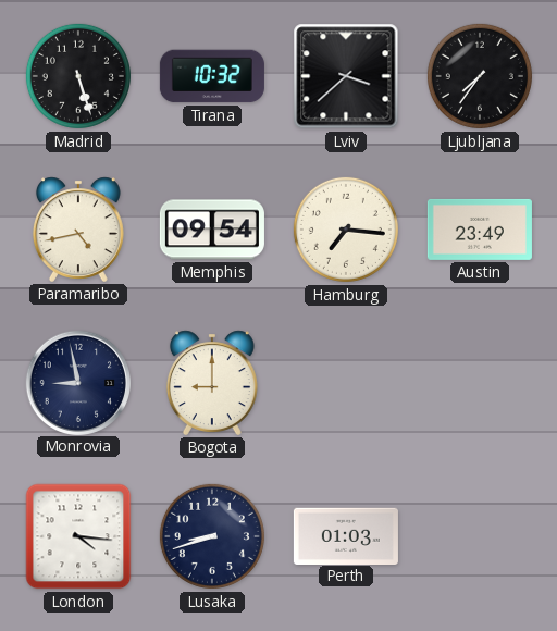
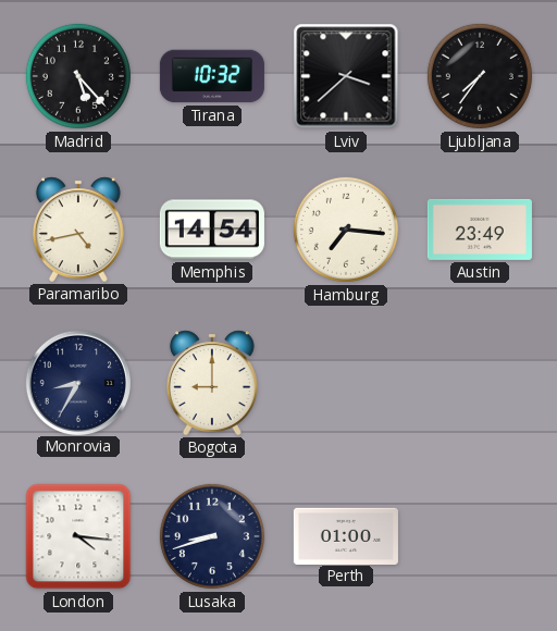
Madrid: 5:27 -> 5:23
Memphis: 09:54 -> 14:54
Monrovia: 8:58 -> 8:35
Perth: 01:03 -> 01:00
